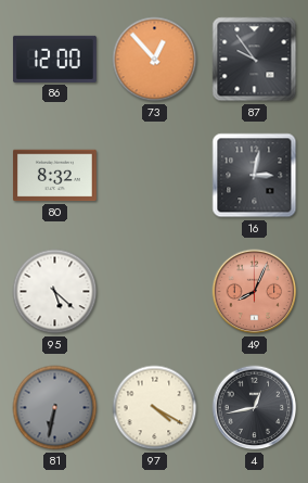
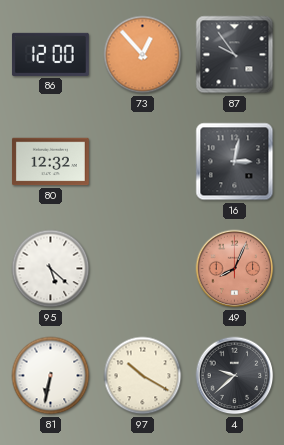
80: 8:32 -> 12:32
81 dial: grey -> white
97: 4:20 -> 10:20
4: 12:43 -> 9:38
